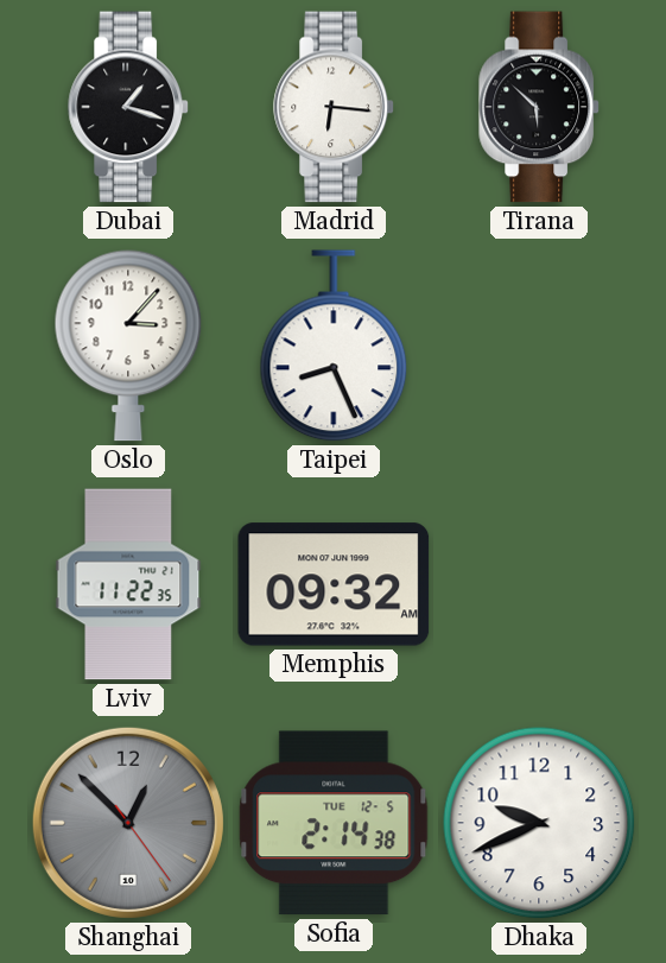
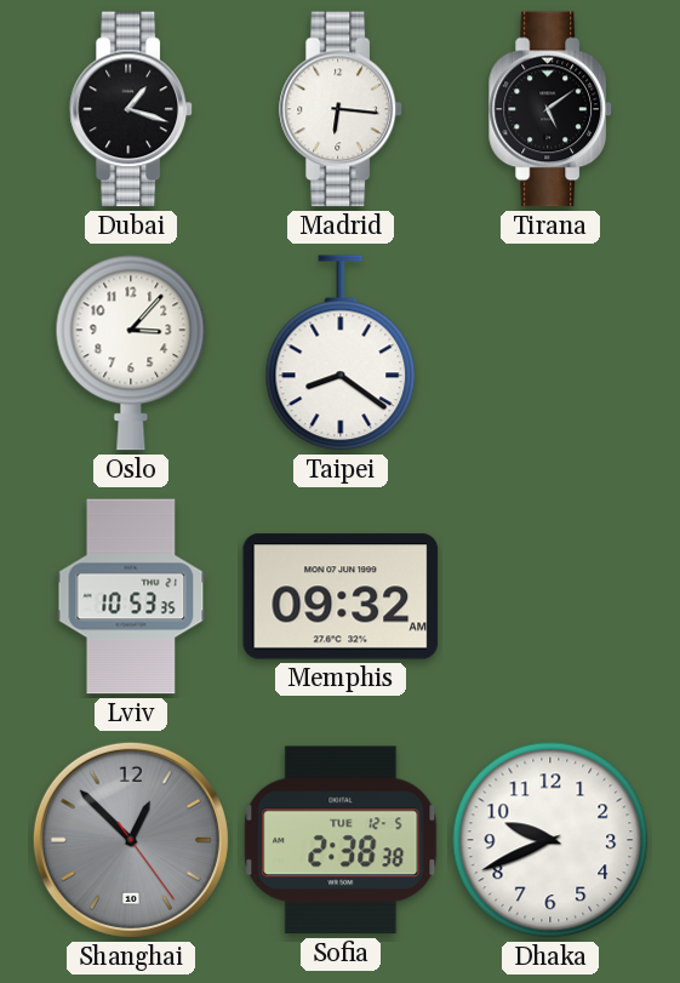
Tirana: 5:52 -> 5:09
Taipei: 8:26 -> 8:21
Lviv: 11:22 -> 10:53
Sofia: 2:14 -> 2:38
